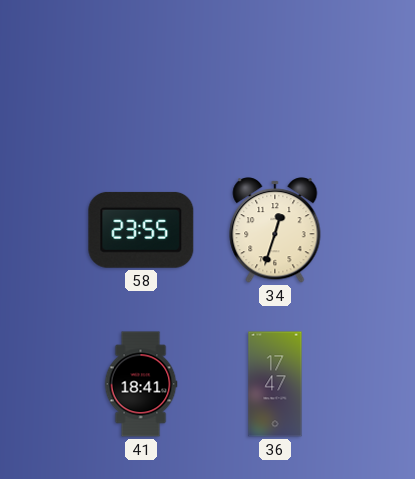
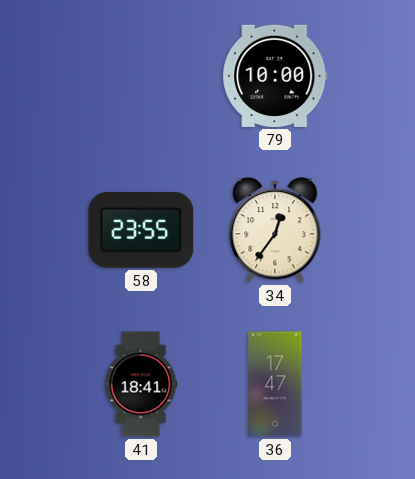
79: none -> 10:00
34: 12:33 -> 12:36
